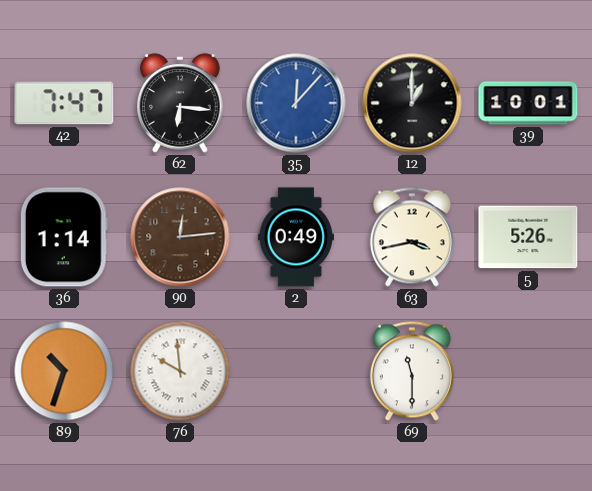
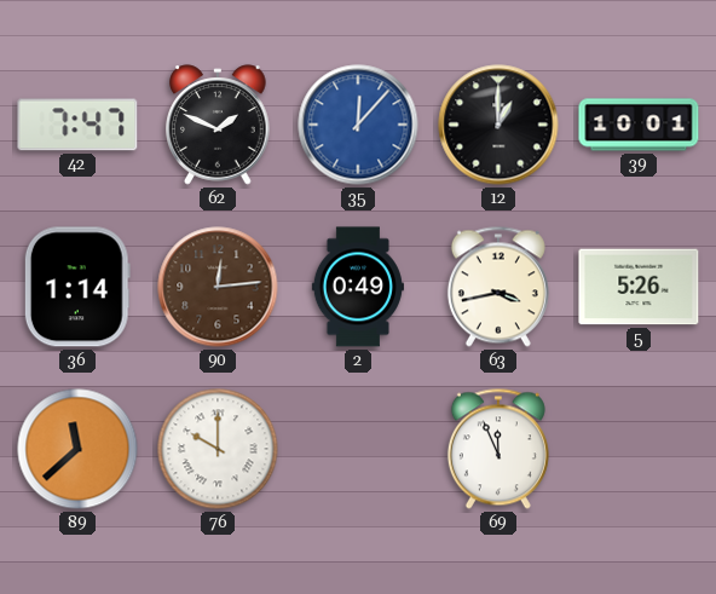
62: 6:16 -> 1:49
89: 10:33 -> 11:38
76: 9:59 -> 10:00
69: 11:30 -> 11:56
